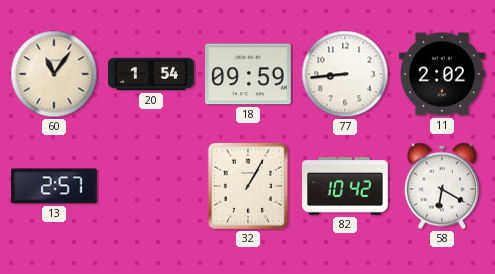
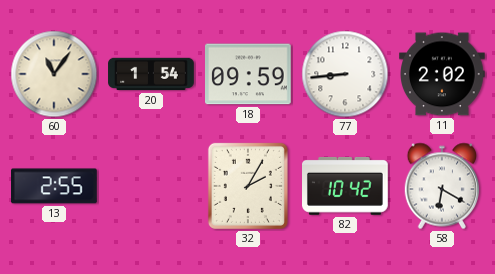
13: 2:57 -> 2:55
32: 1:05 -> 2:05
